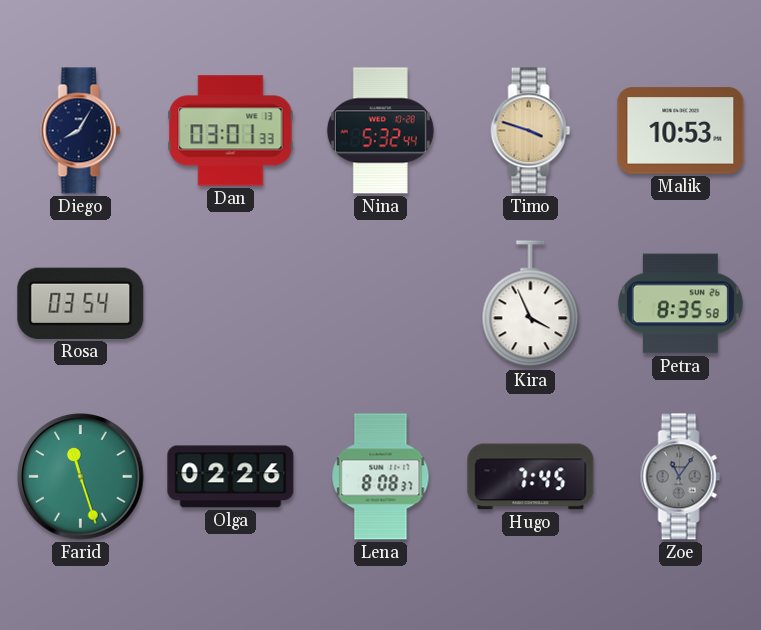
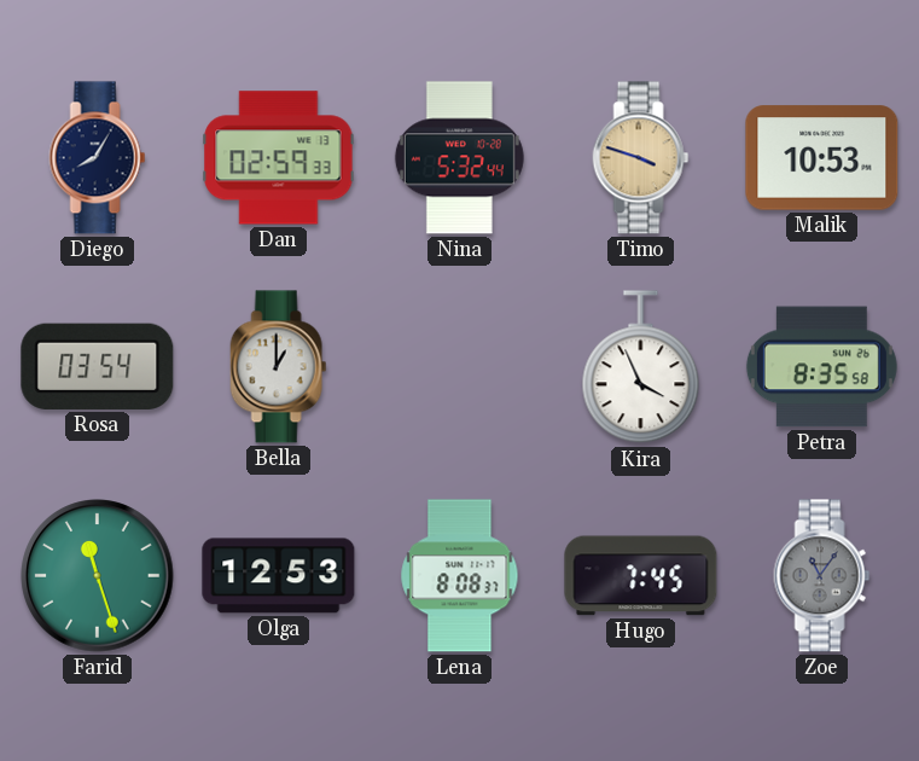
Dan: 03:01 -> 02:59
Bella: none -> 1:00
Olga: 02:26 -> 12:53
